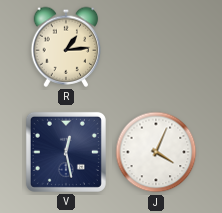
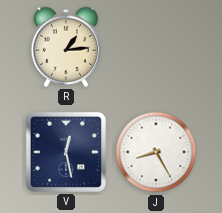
J: 4:04 -> 8:25
